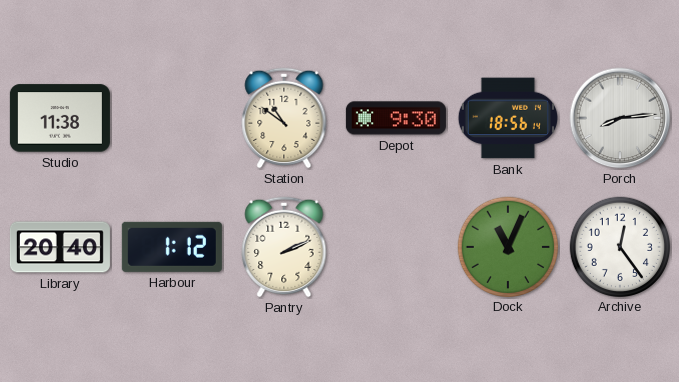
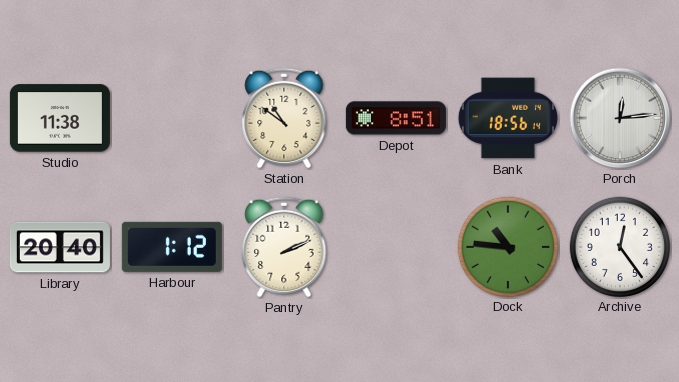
Depot: 9:30 -> 8:51
Porch: 8:14 -> 12:14
Dock: 11:04 -> 10:46
